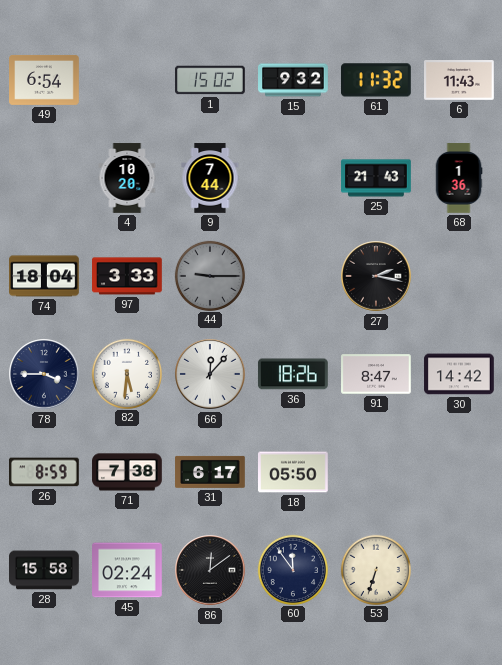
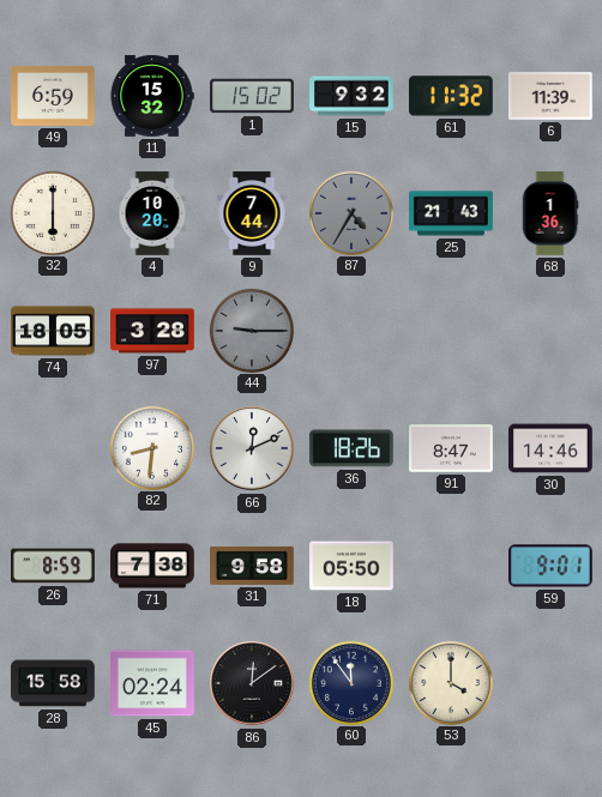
49: 6:54 -> 6:59
11: none -> 15:32
6: 11:43 -> 11:39
32: none -> 6:00
87: none -> 4:35
74: 18:04 -> 18:05
97: 3:33 -> 3:28
27: 2:17 -> none
78: 3:45 -> none
82: 5:31 -> 8:31
66: 12:07 -> 12:11
30: 14:42 -> 14:46
31: 6:17 -> 9:58
59: none -> 9:01
53: 6:33 -> 4:00
